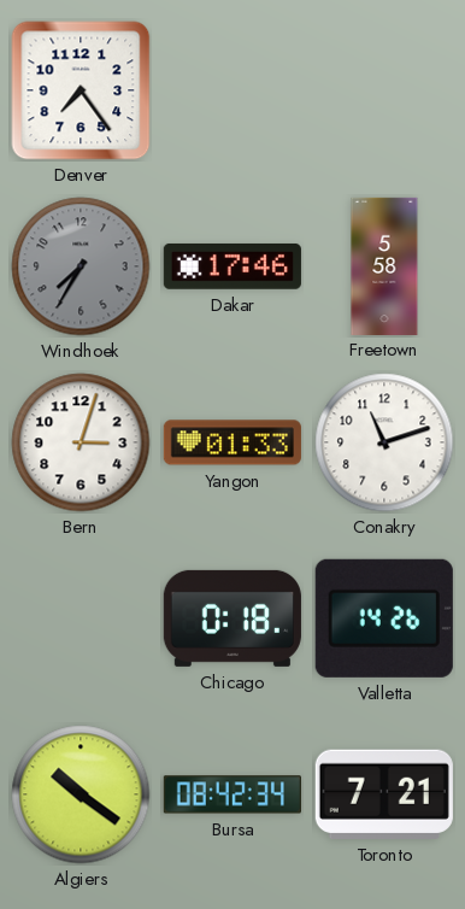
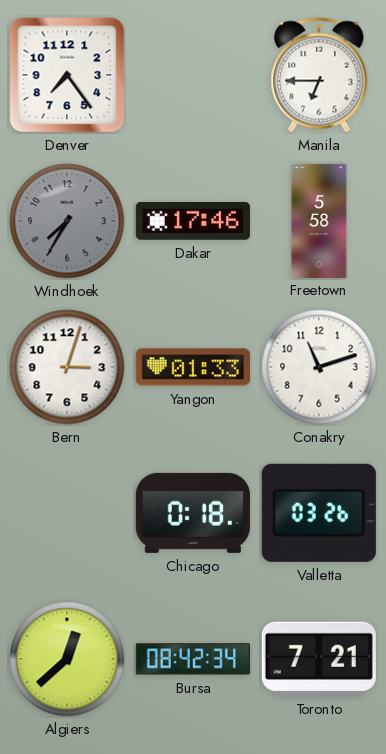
Manila: none -> 6:45
Valletta: 14:26 -> 03:26
Algiers: 10:21 -> 12:38
